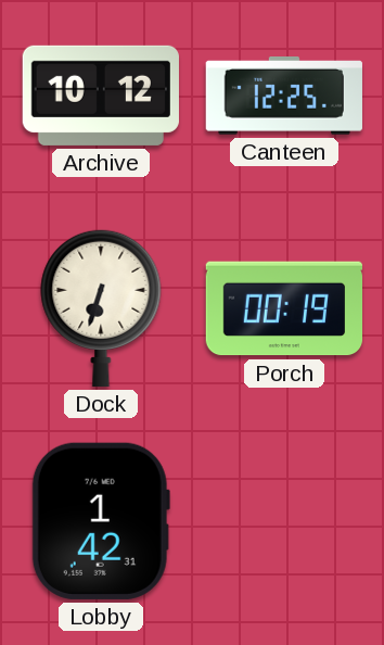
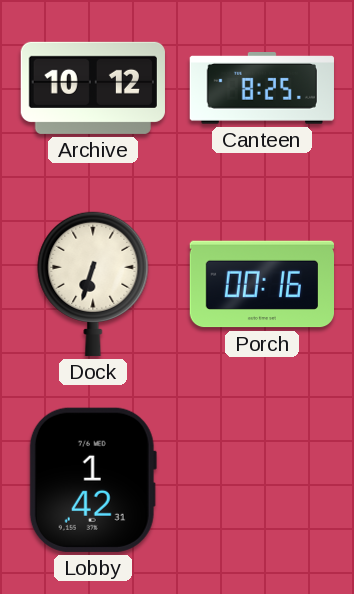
Canteen: 12:25 -> 8:25
Porch: 00:19 -> 00:16
